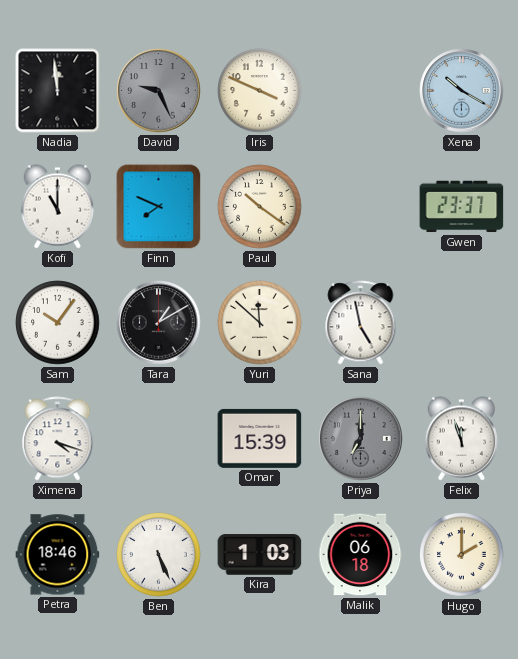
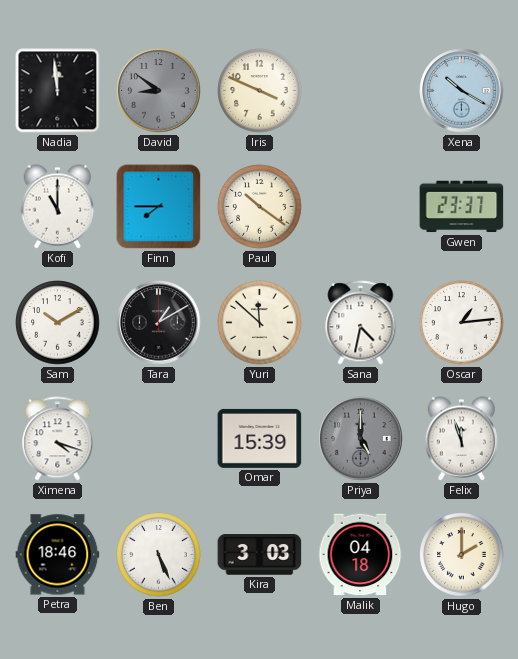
David: 9:26 -> 8:51
Finn: 7:49 -> 7:45
Sam: 10:06 -> 10:10
Sana: 4:58 -> 4:32
Oscar: none -> 1:14
Priya: 7:00 -> 5:00
Kira: 1:03 -> 3:03
Malik: 06:18 -> 04:18
